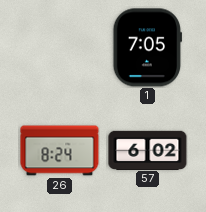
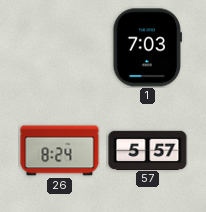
1: 7:05 -> 7:03
57: 6:02 -> 5:57
